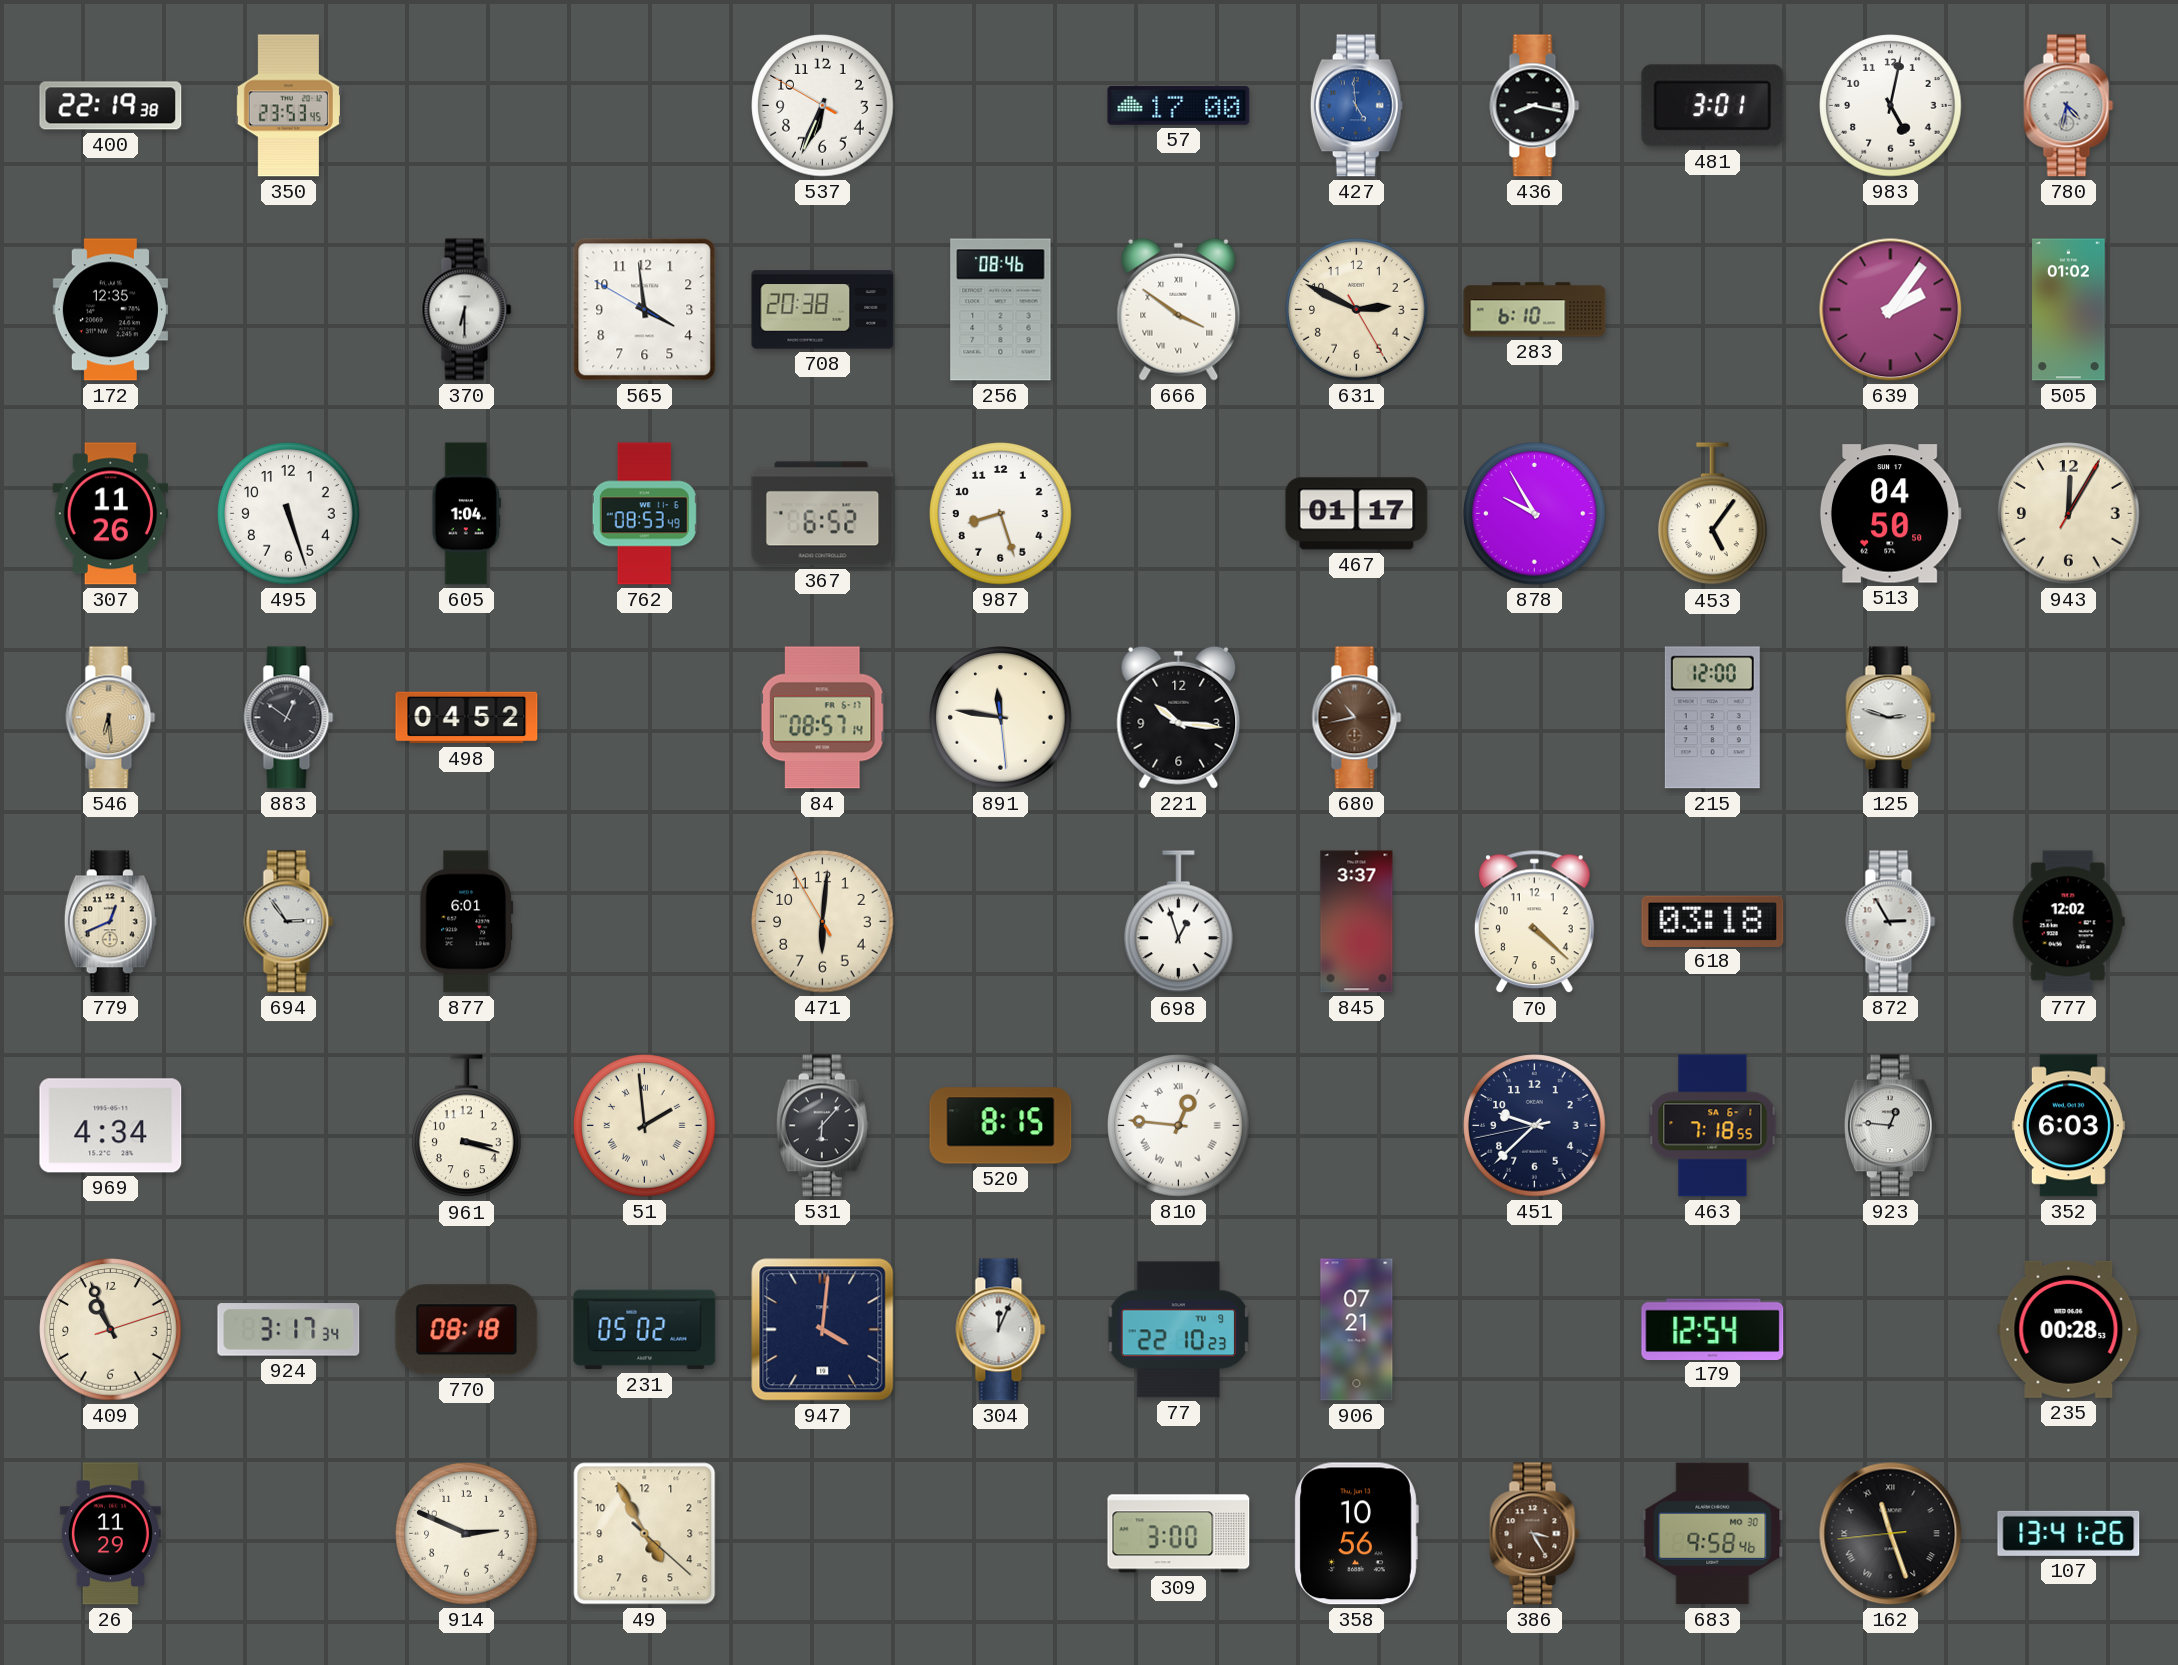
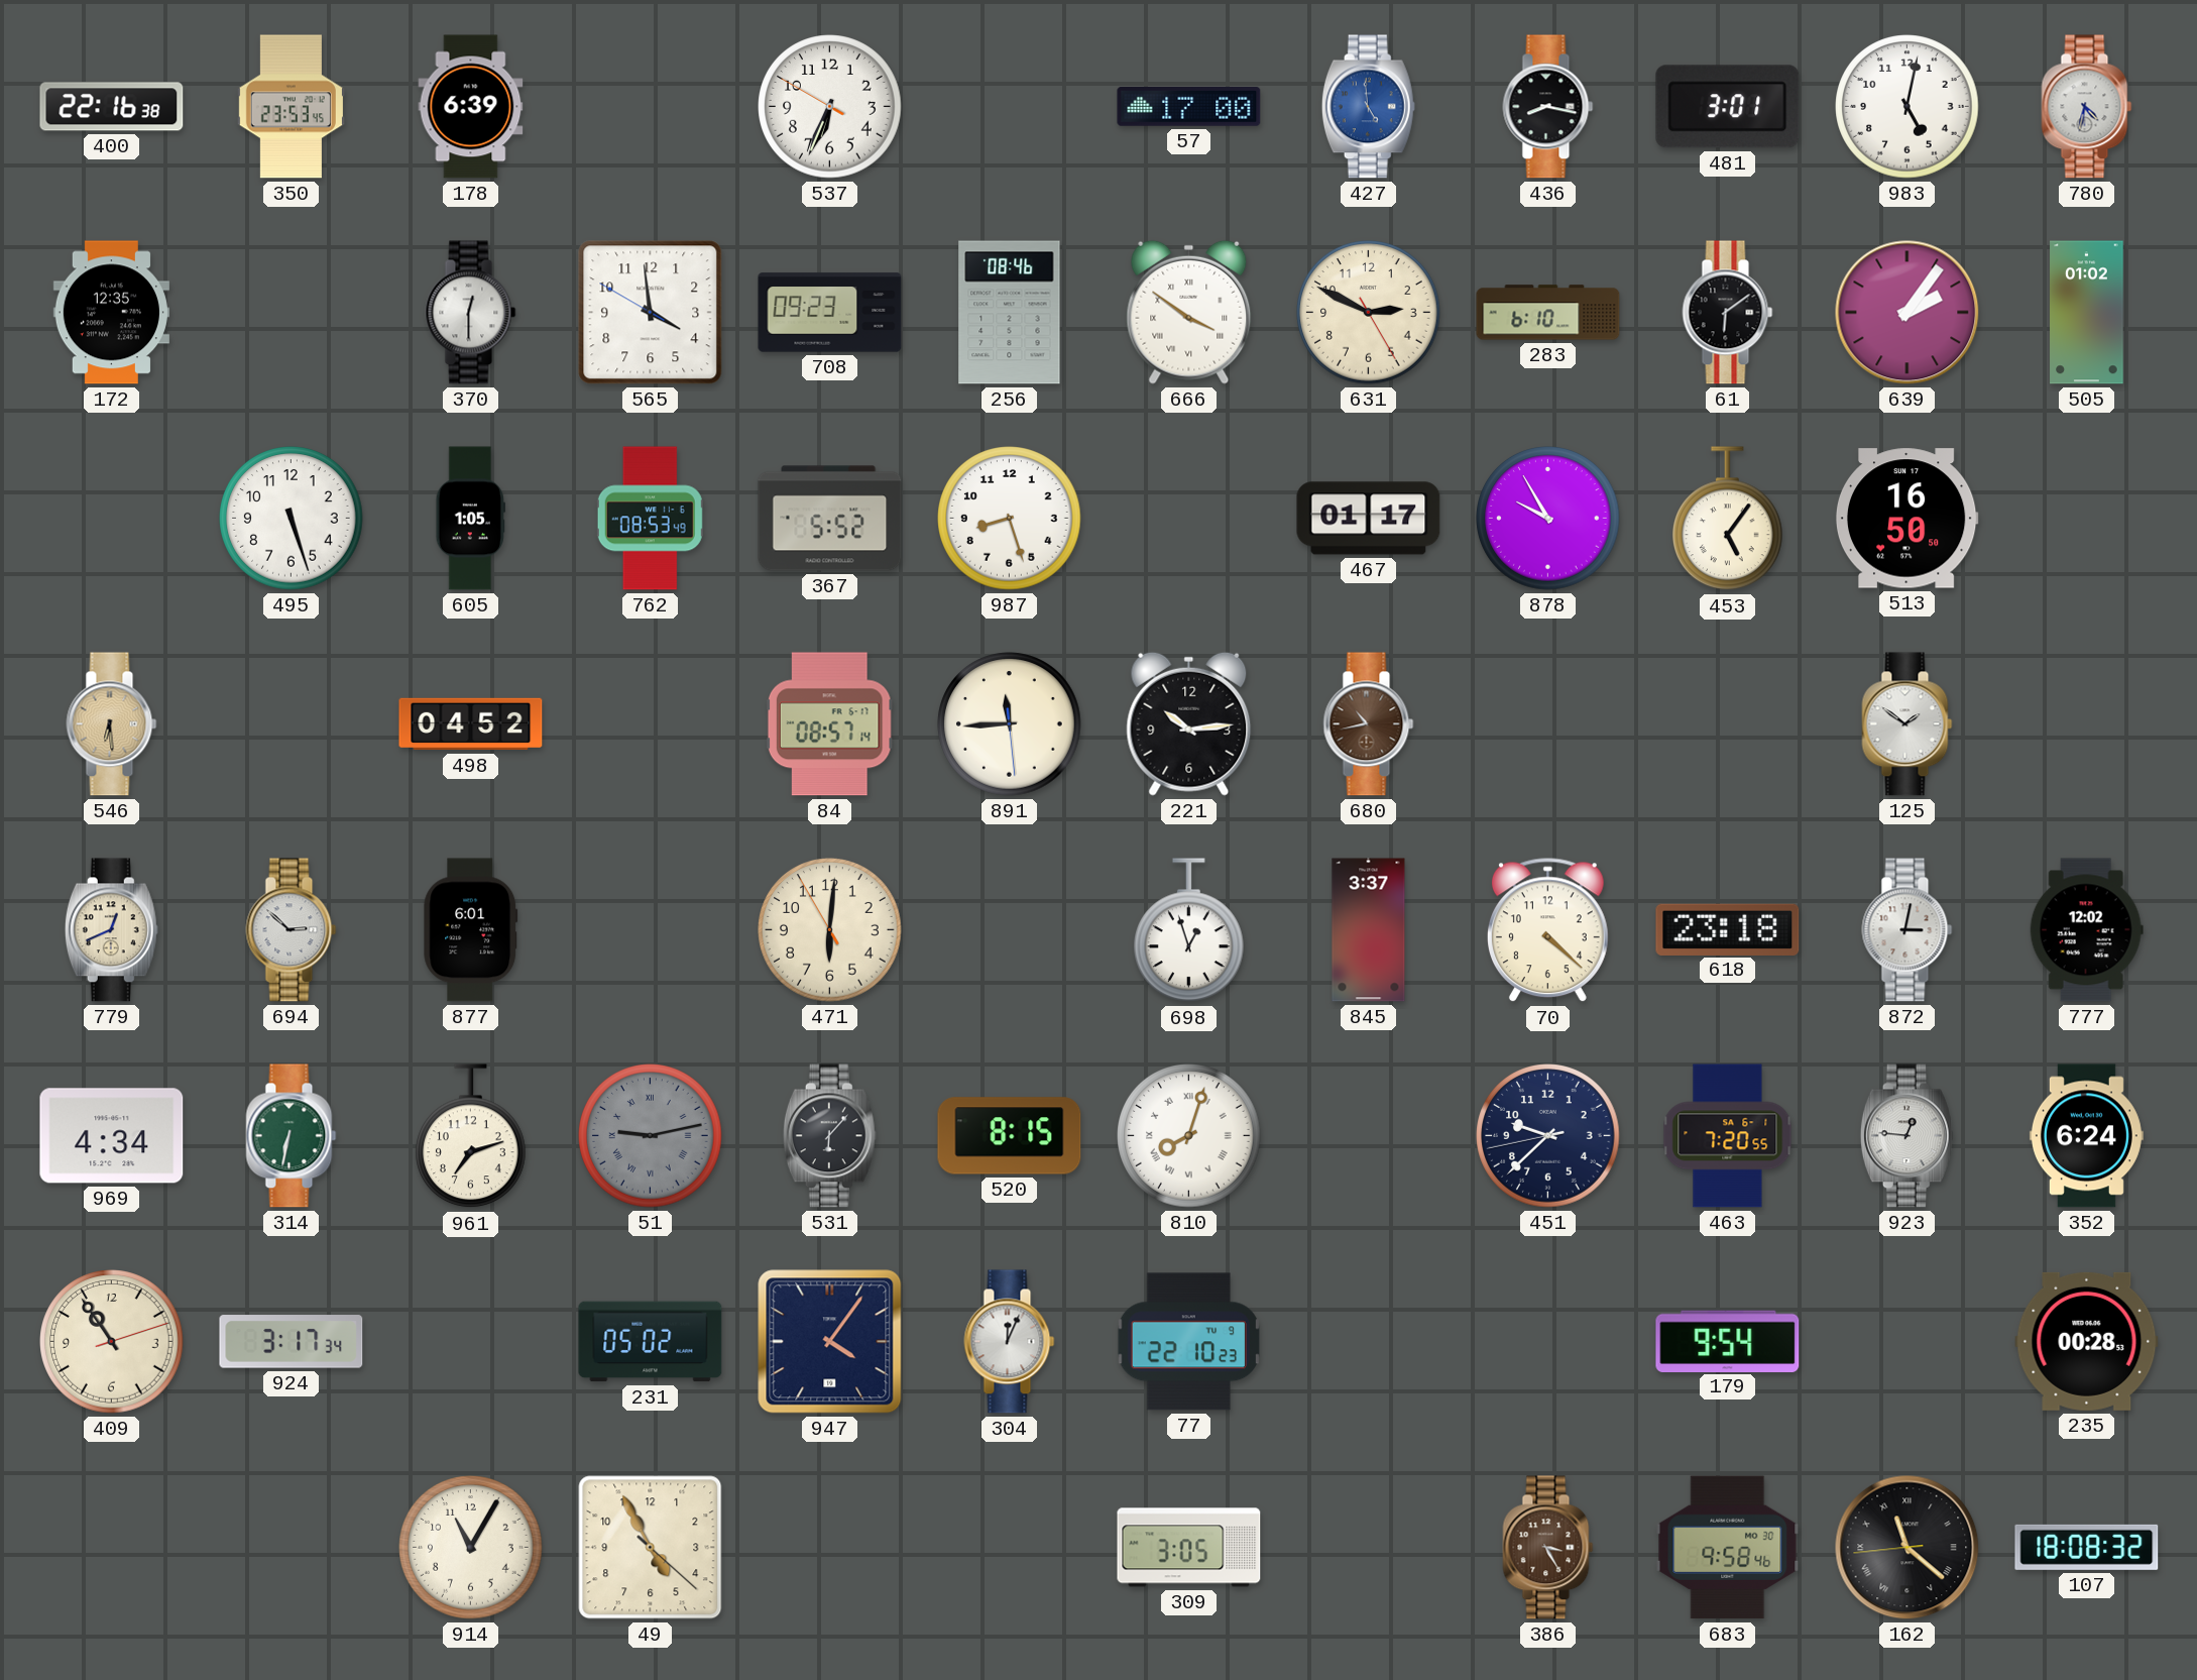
400: 22:19 -> 22:16
178: none -> 6:39
370: 6:30 -> 12:30
708: 20:38 -> 09:23
61: none -> 6:09
307: 11:26 -> none
605: 1:04 -> 1:05
367: 6:52 -> 5:52
513: 04:50 -> 16:50
943: 12:05 -> none
883: 12:51 -> none
891: 11:46 -> 11:44
221: 10:16 -> 10:14
215: 12:00 -> none
125: 2:48 -> 1:51
694: 2:54 -> 2:52
618: 03:18 -> 23:18
872: 2:55 -> 3:02
314: none -> 6:32
961: 3:18 -> 7:12
51: 1:59 -> 9:13
51 dial: cream -> grey
810: 12:46 -> 8:03
463: 7:18 -> 7:20
352: 6:03 -> 6:24
409: 10:56 -> 10:54
770: 08:18 -> none
947: 4:01 -> 4:06
906: 07:21 -> none
179: 12:54 -> 9:54
26: 11:29 -> none
914: 2:49 -> 11:05
309: 3:00 -> 3:05
358: 10:56 -> none
162: 11:26 -> 11:21
107: 13:41 -> 18:08
